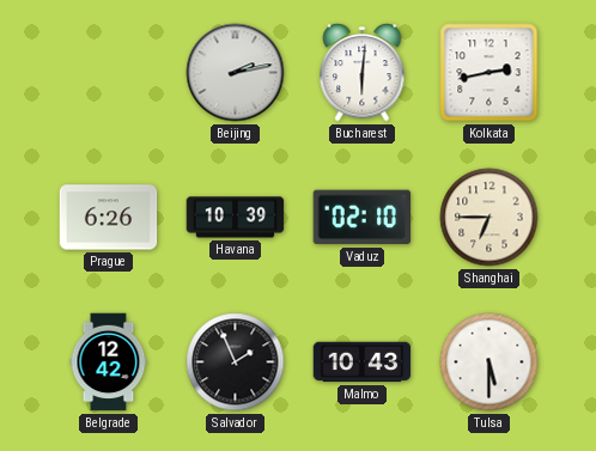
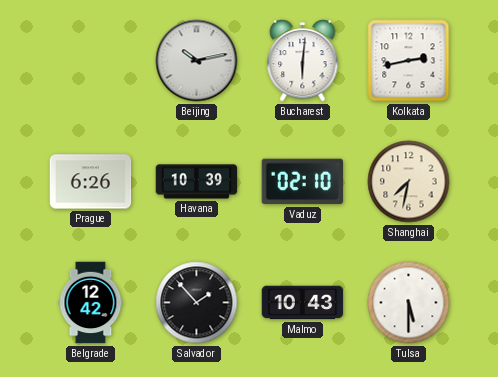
Beijing: 2:13 -> 10:13
Shanghai: 6:45 -> 7:32
Salvador: 1:56 -> 1:53
